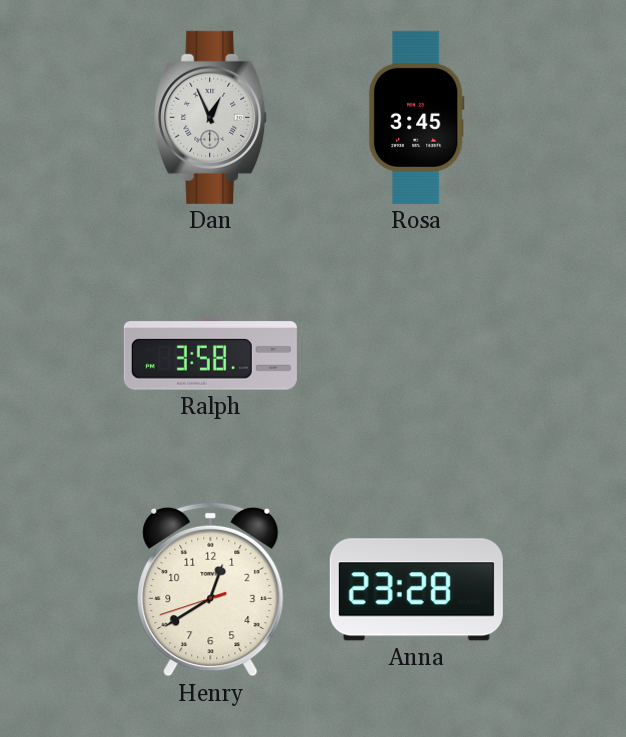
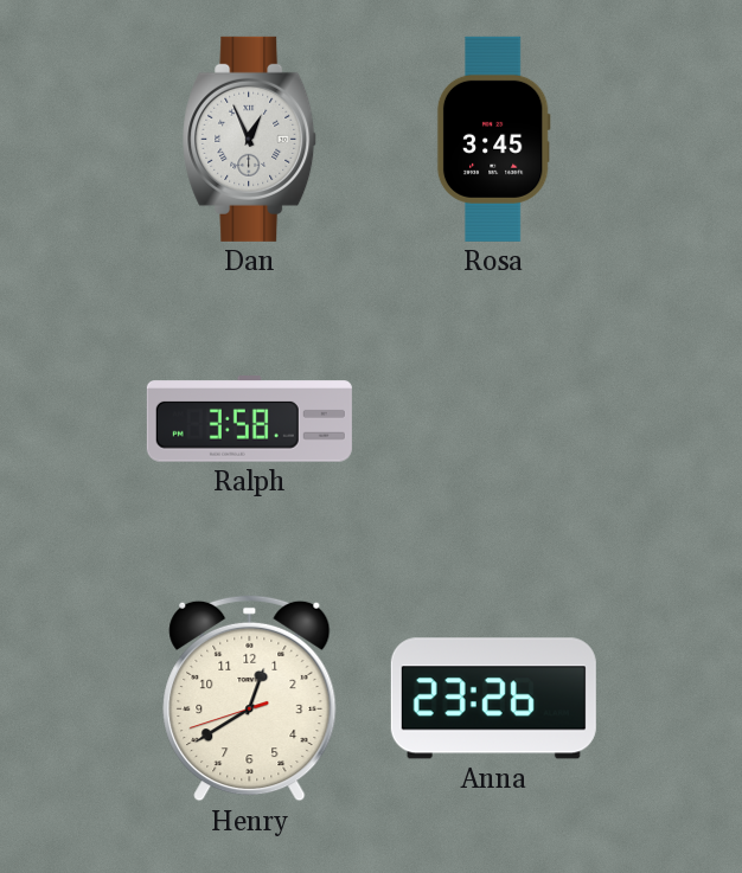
Anna: 23:28 -> 23:26
